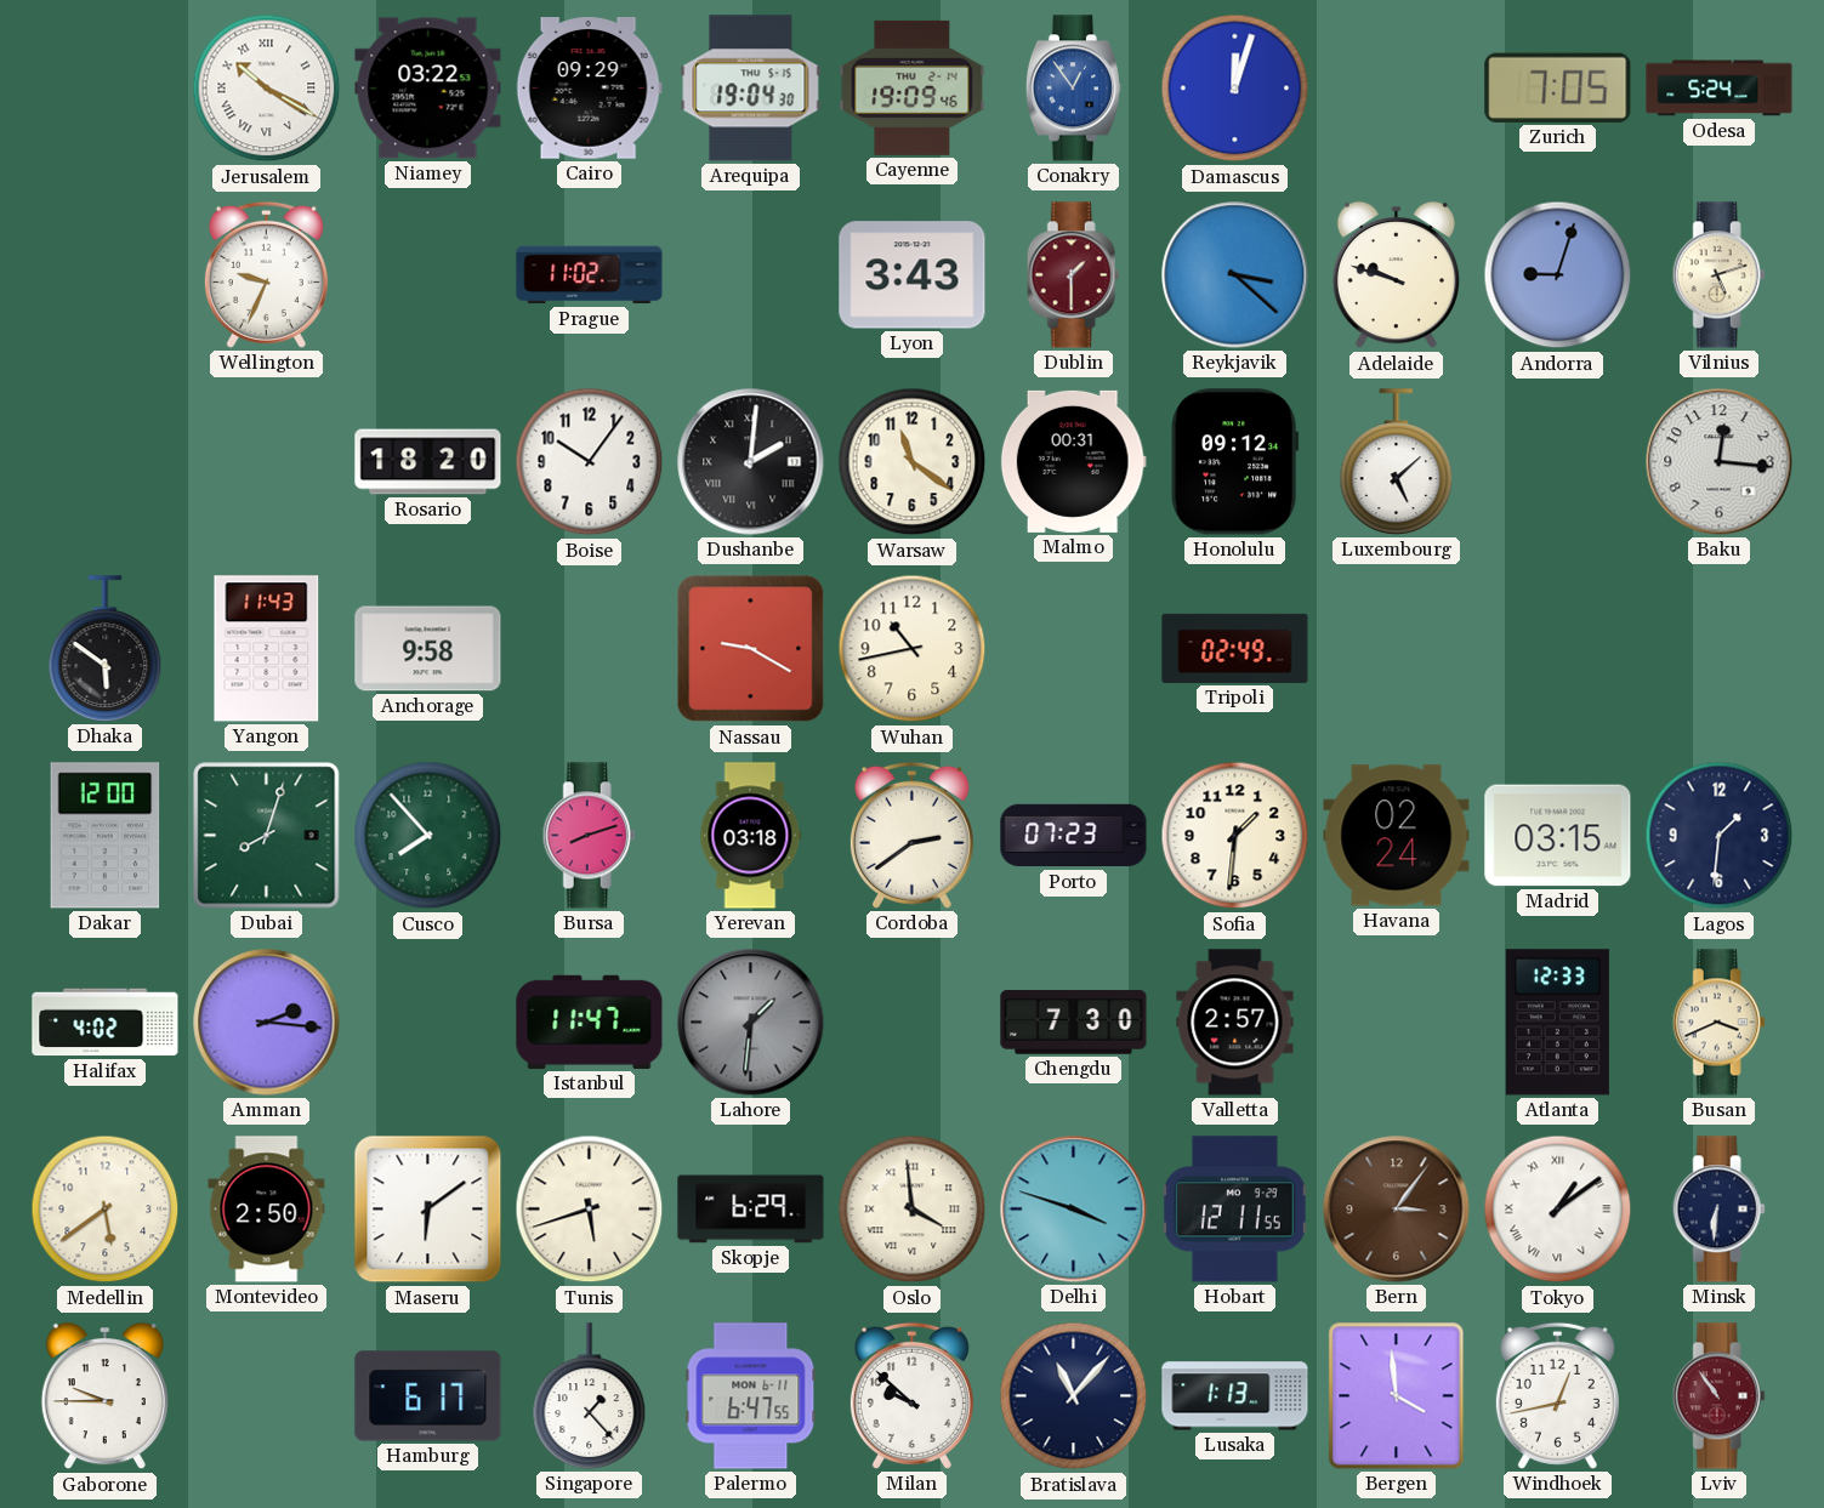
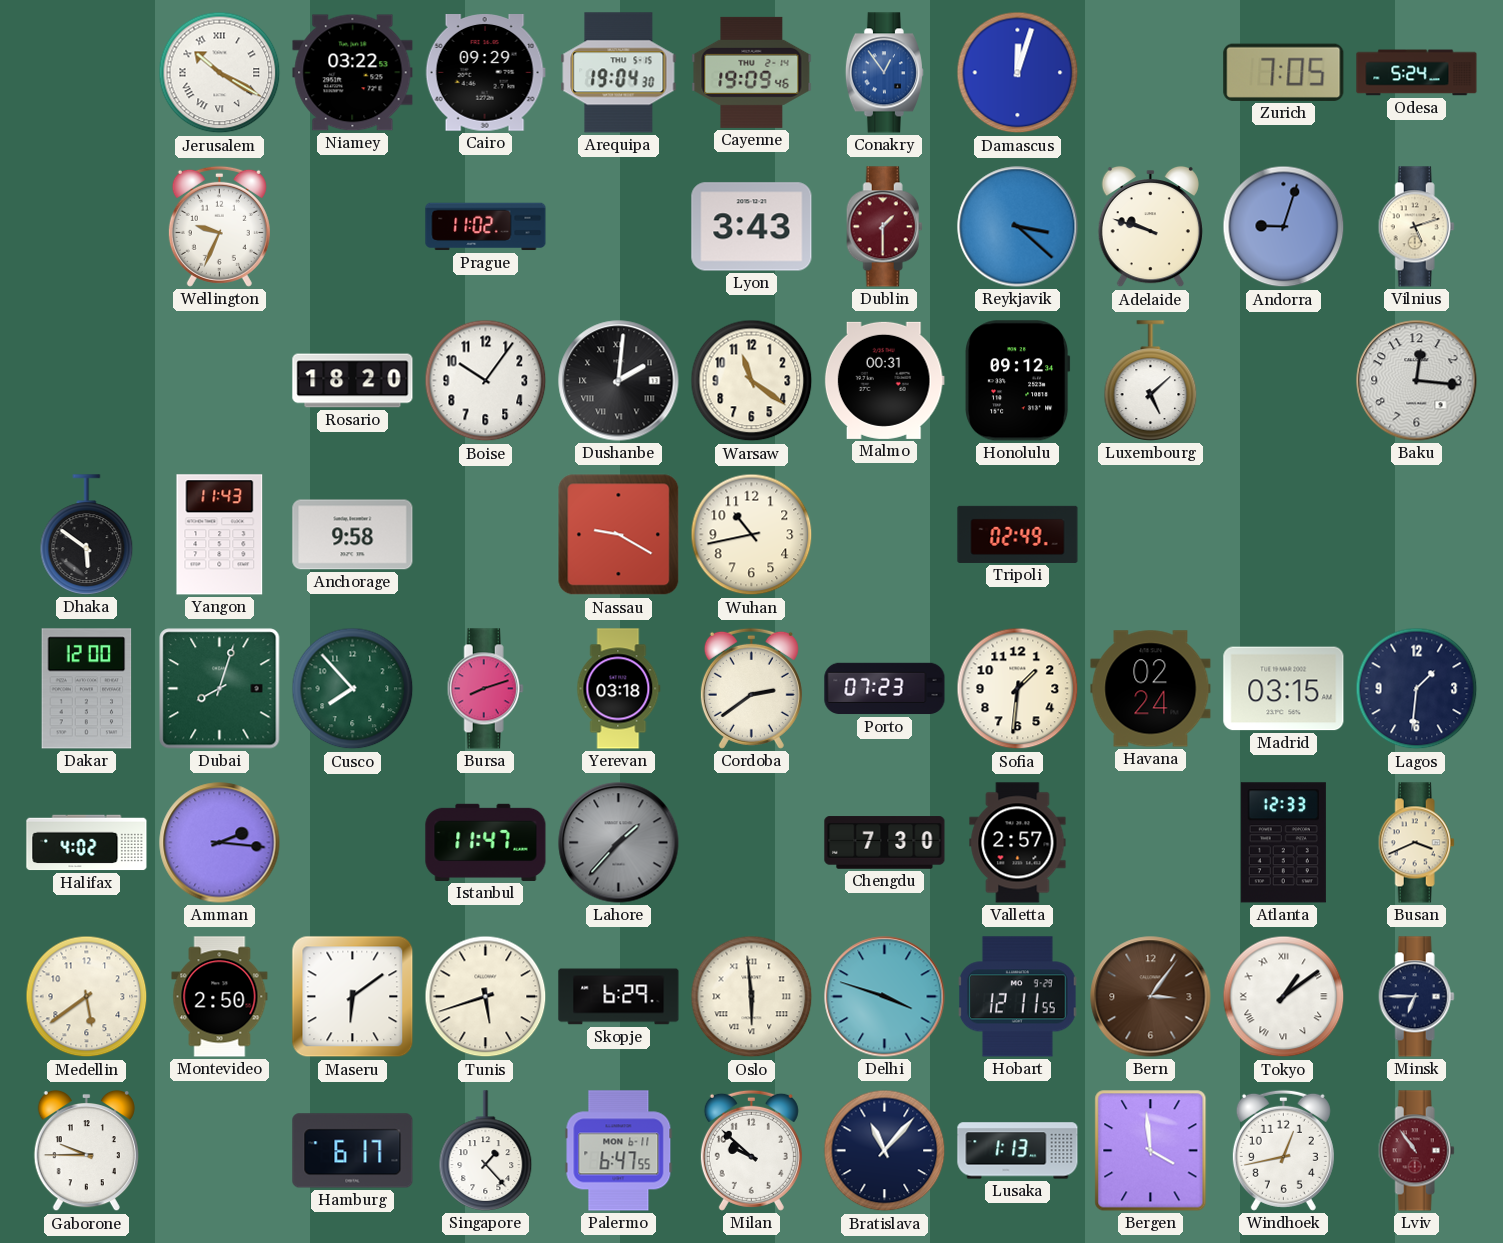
Lahore: 1:31 -> 1:37
Oslo: 3:59 -> 5:59
Minsk: 6:31 -> 6:45
